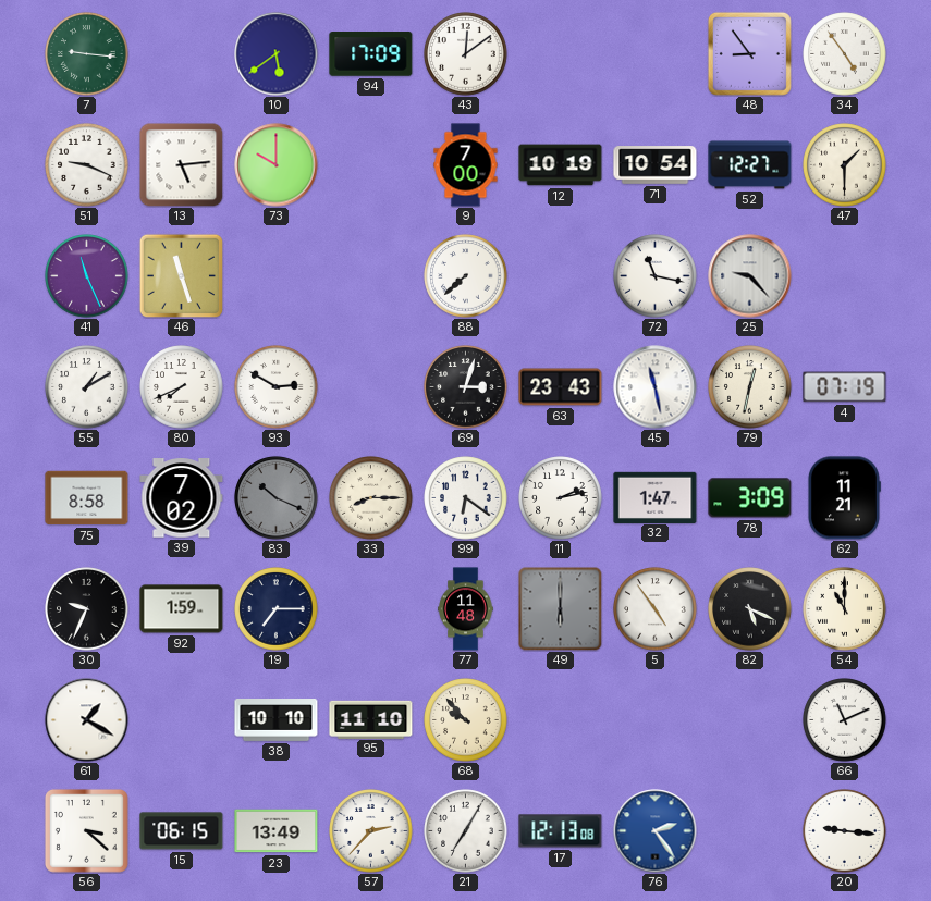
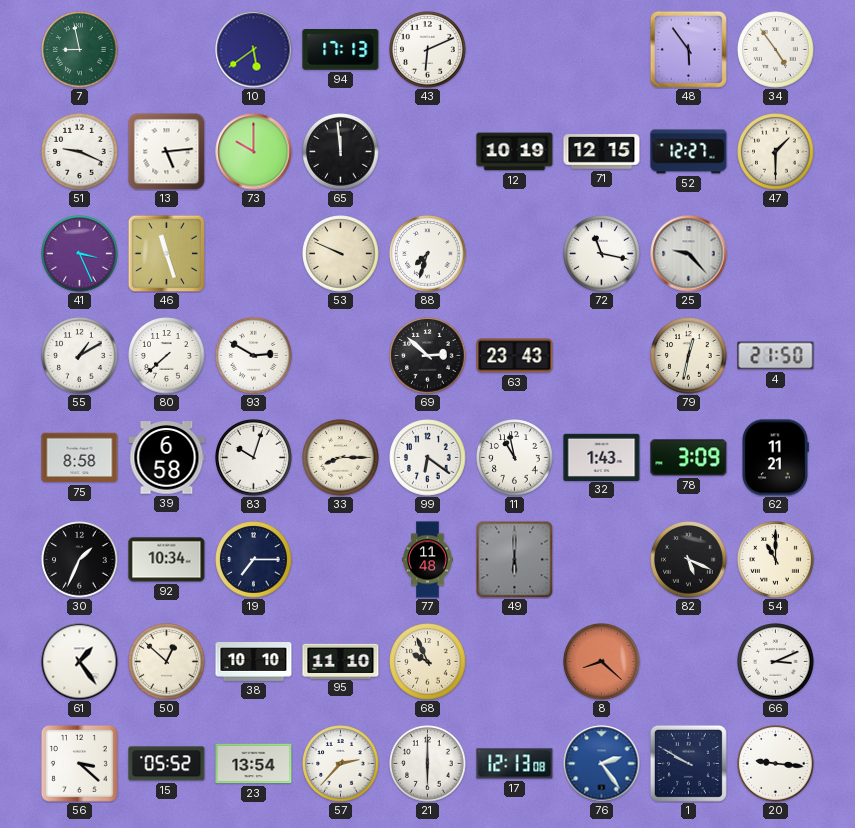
7: 9:16 -> 8:58
94: 17:09 -> 17:13
43: 12:09 -> 6:11
48: 8:54 -> 5:54
65: none -> 11:59
9: 7:00 -> none
71: 10:54 -> 12:15
41: 11:26 -> 3:26
53: none -> 9:49
88: 7:38 -> 7:33
80: 7:41 -> 7:38
69: 3:03 -> 2:52
45: 11:28 -> none
4: 07:19 -> 21:50
39: 7:02 -> 6:58
83: 10:19 -> 10:03
83 dial: grey -> white
11: 2:13 -> 10:58
32: 1:47 -> 1:43
30: 9:34 -> 1:34
92: 1:59 -> 10:34
5: 4:54 -> none
61: 1:20 -> 1:24
50: none -> 12:52
68: 9:53 -> 9:56
8: none -> 8:22
66: 11:11 -> 3:11
15: 06:15 -> 05:52
23: 13:49 -> 13:54
21: 7:05 -> 6:00
1: none -> 9:50
